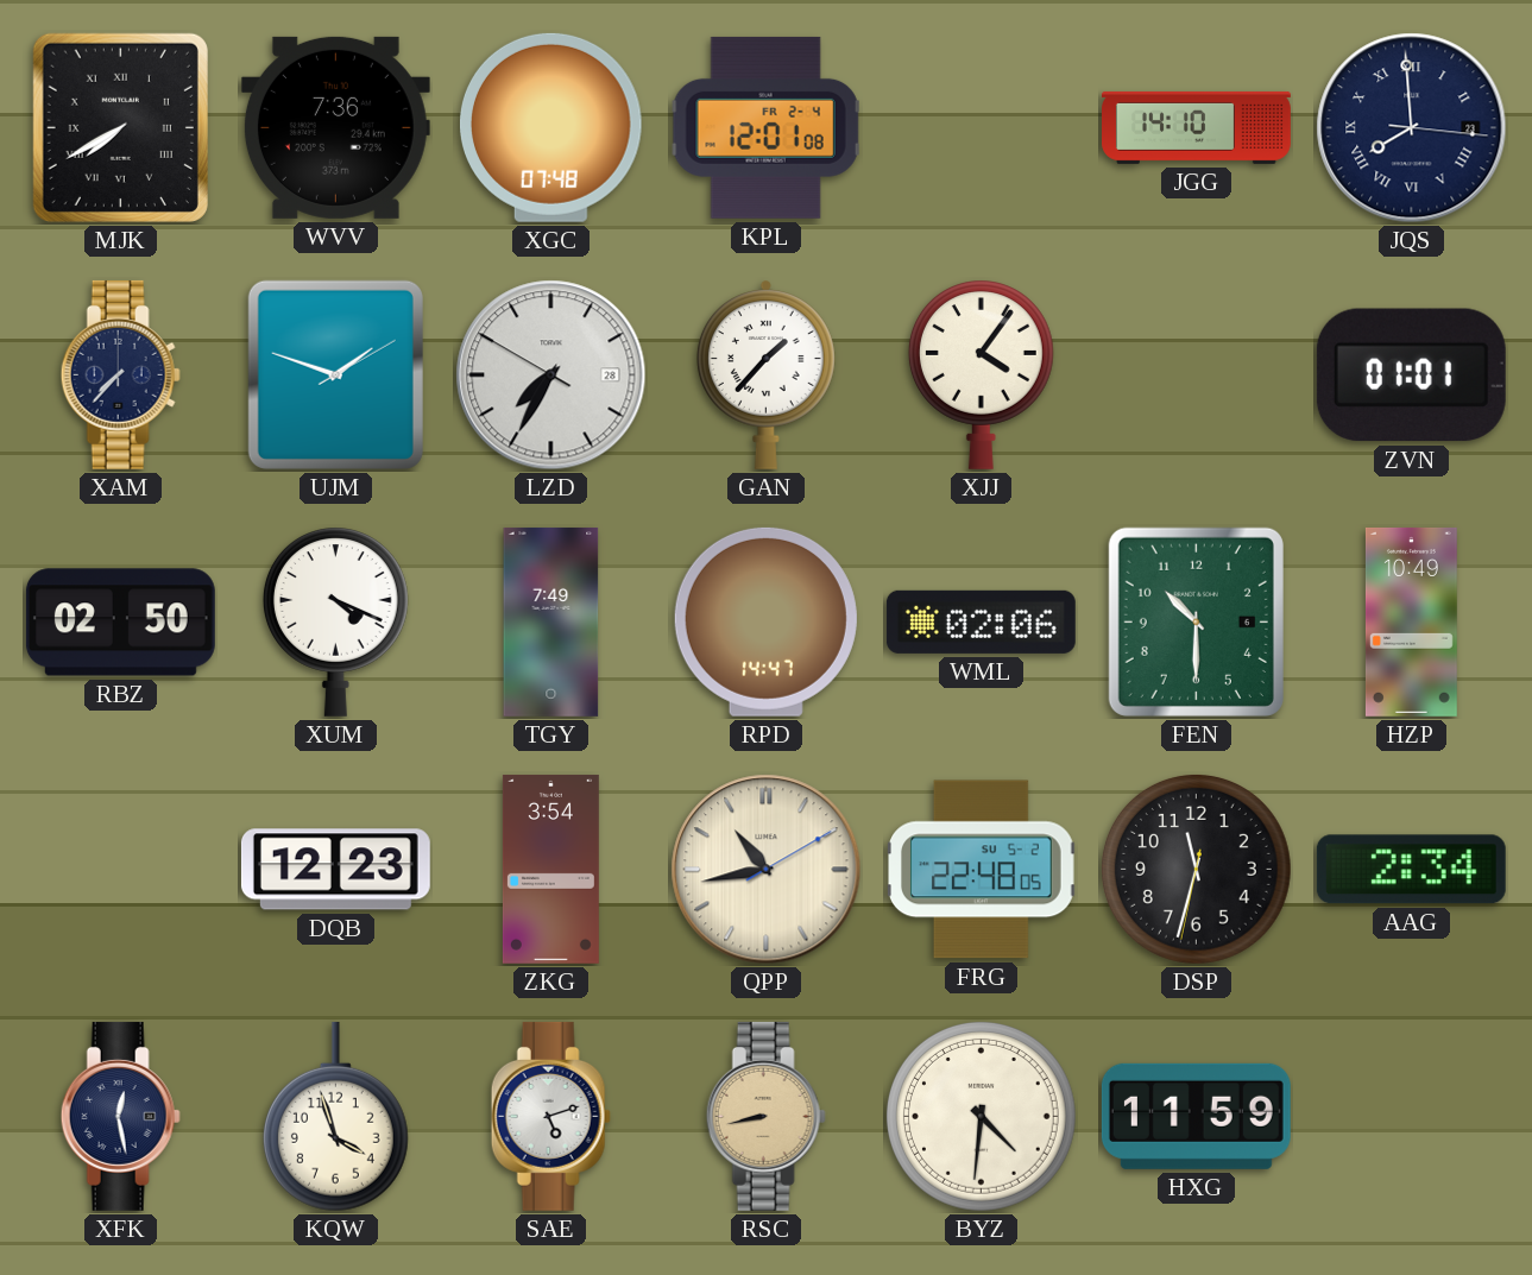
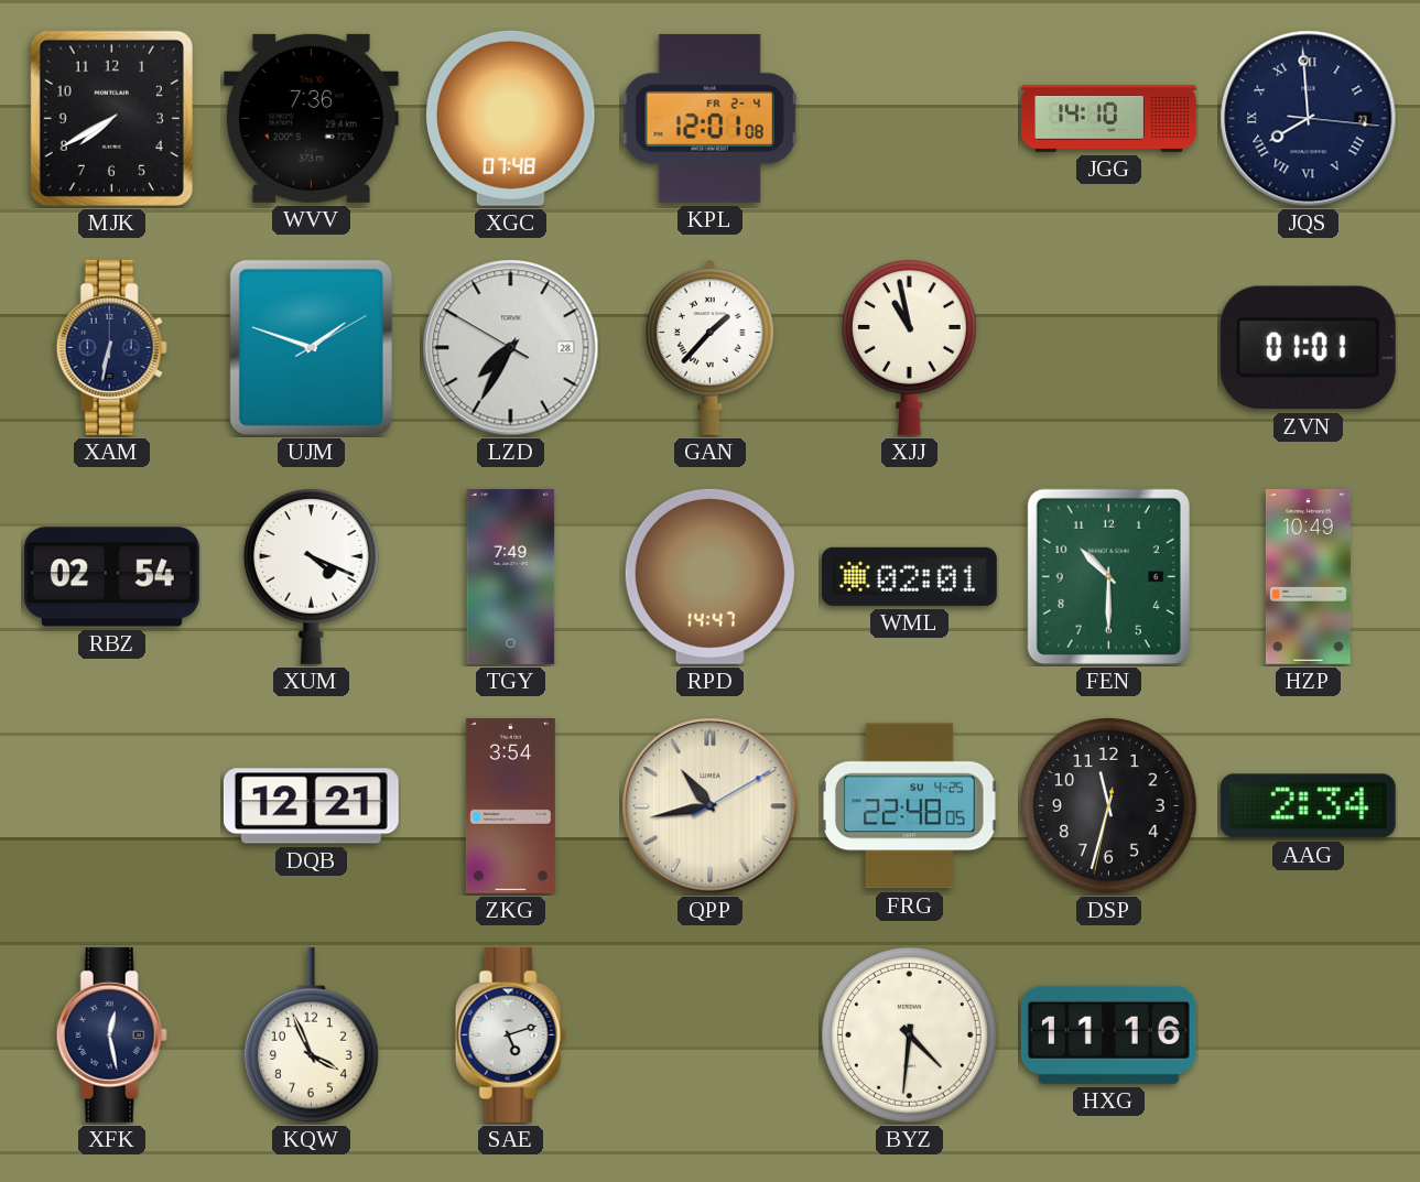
MJK numerals: Roman -> Arabic
XAM: 7:37 -> 6:32
XJJ: 4:06 -> 10:58
RBZ: 02:50 -> 02:54
WML: 02:06 -> 02:01
DQB: 12:23 -> 12:21
FRG date: SU 5-2 -> SU 4-25
KQW: 3:57 -> 3:56
RSC: 8:43 -> none
HXG: 11:59 -> 11:16
